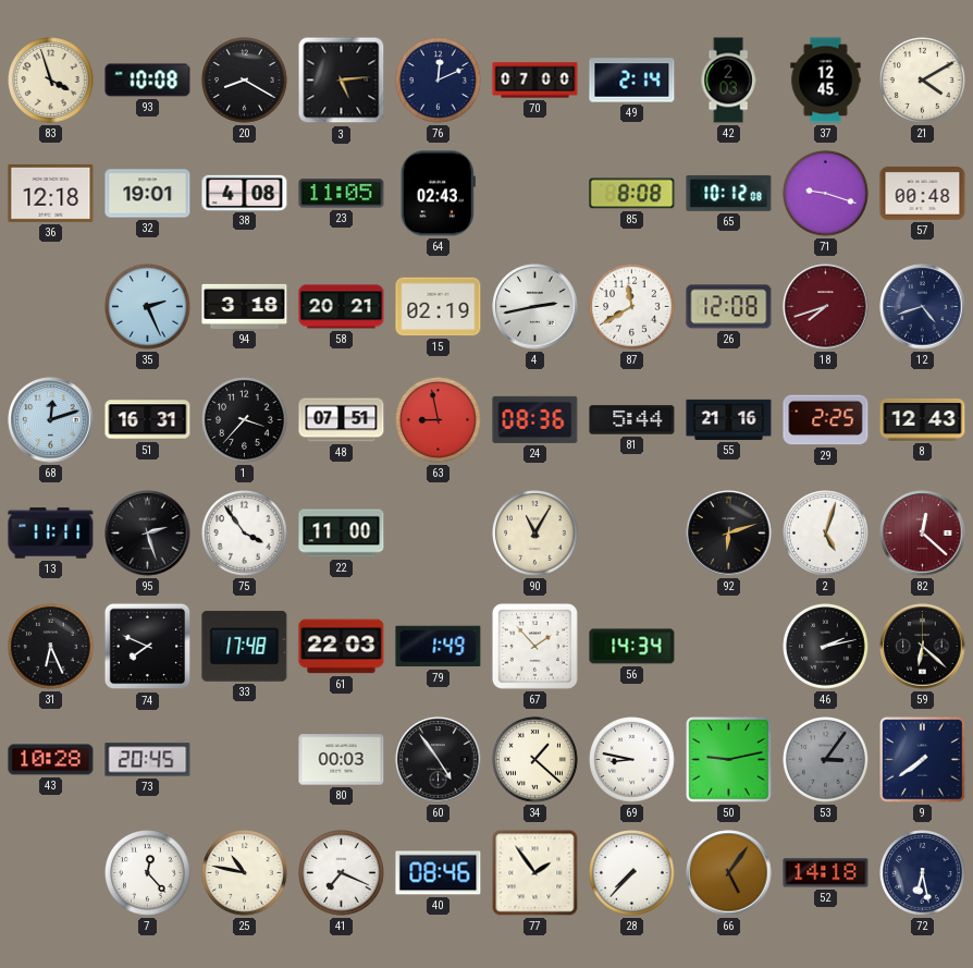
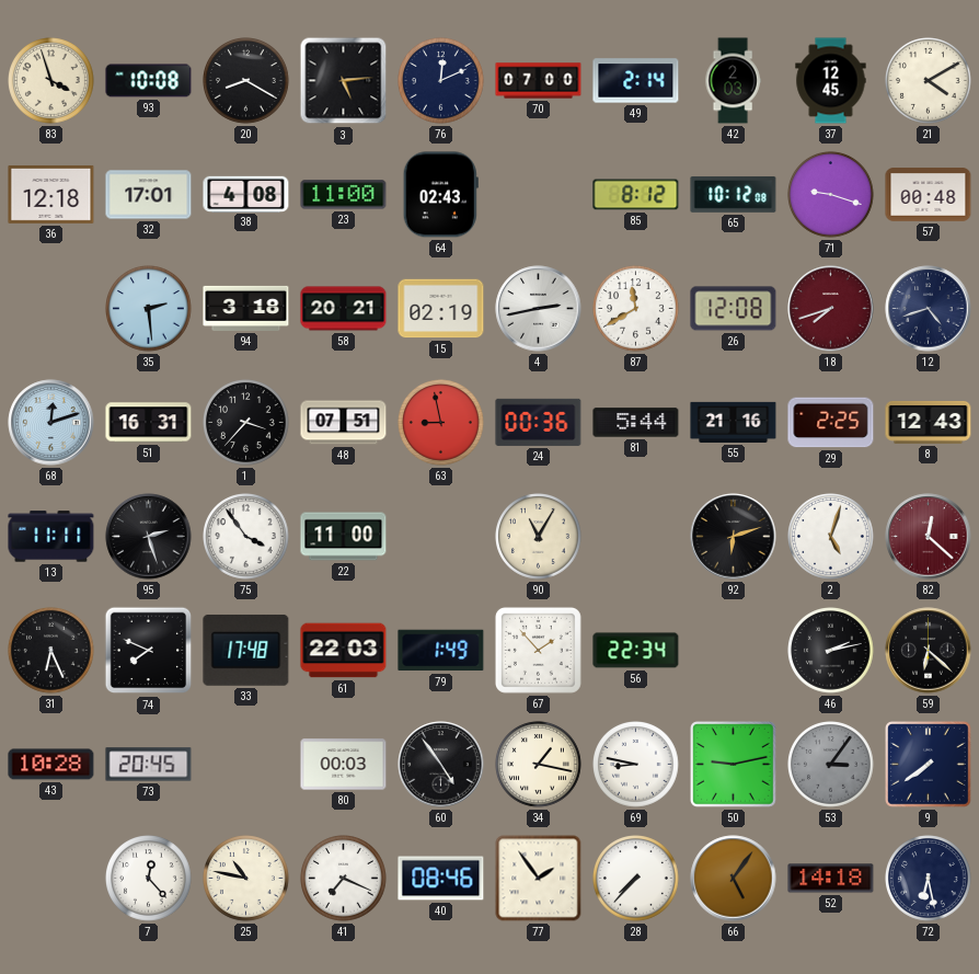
32: 19:01 -> 17:01
23: 11:05 -> 11:00
85: 8:08 -> 8:12
35: 2:26 -> 2:29
24: 08:36 -> 00:36
56: 14:34 -> 22:34
34: 1:22 -> 1:17
